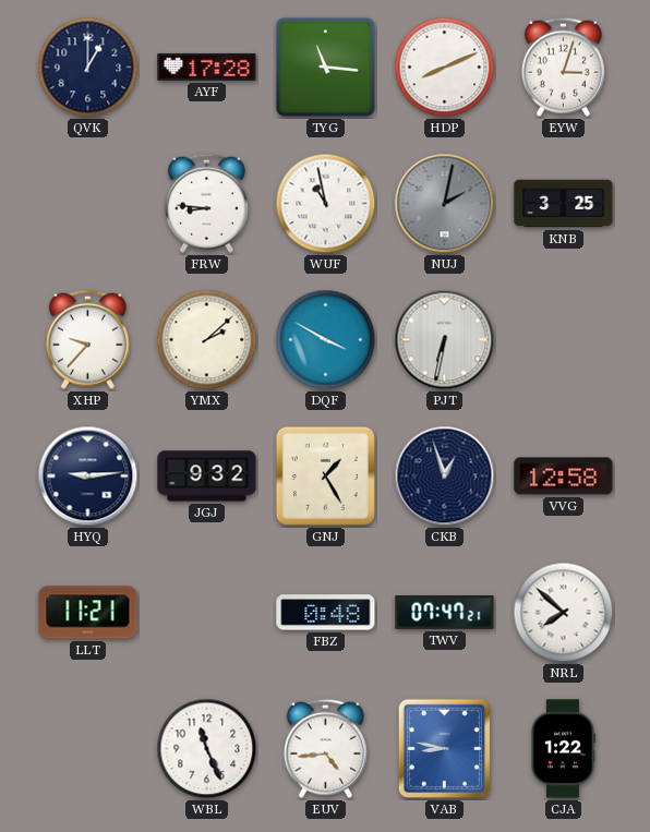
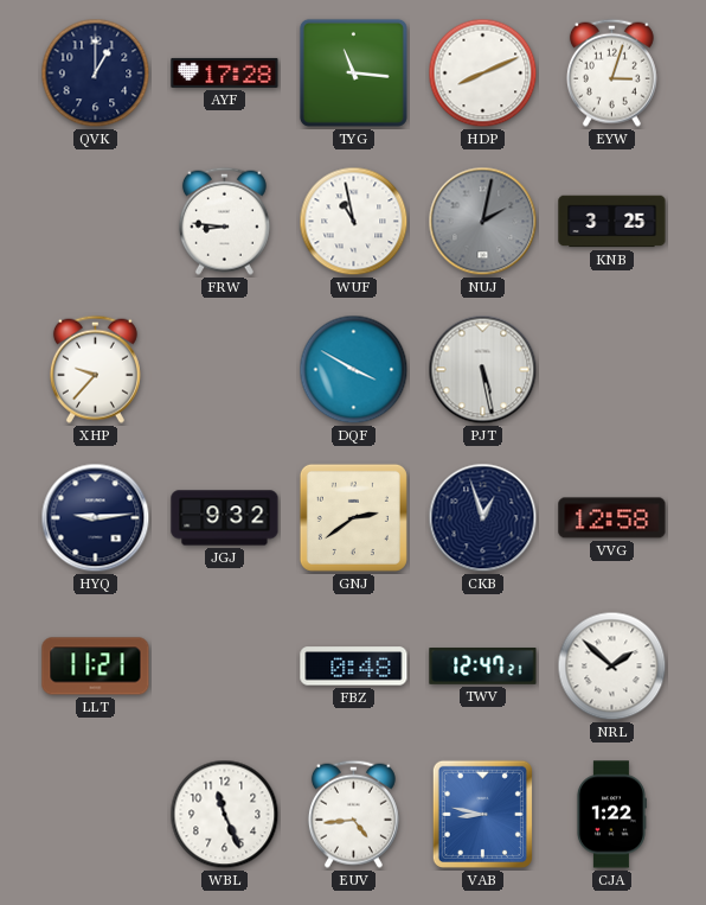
YMX: 2:08 -> none
PJT: 6:32 -> 5:28
GNJ: 1:25 -> 2:39
TWV: 07:47 -> 12:47
NRL: 7:52 -> 1:52
